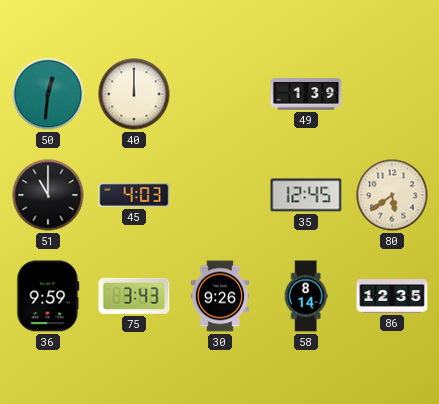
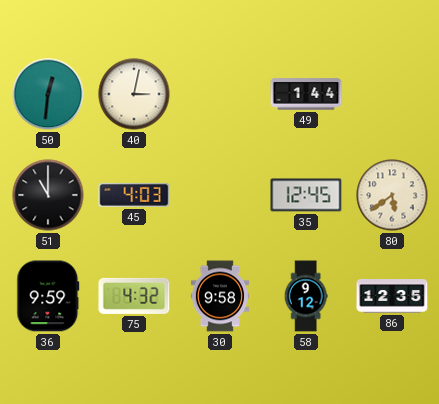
40: 12:00 -> 3:02
49: 1:39 -> 1:44
75: 3:43 -> 4:32
30: 9:26 -> 9:58
58: 8:14 -> 9:12
